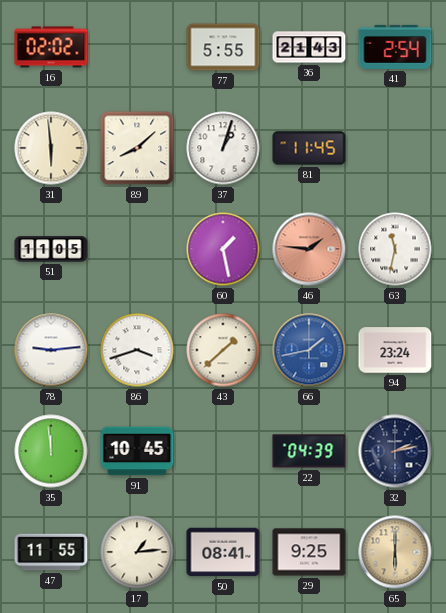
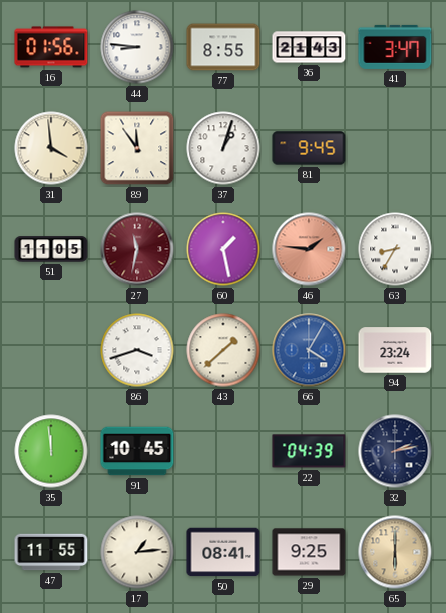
16: 02:02 -> 01:56
44: none -> 8:46
77: 5:55 -> 8:55
41: 2:54 -> 3:47
31: 5:59 -> 3:59
89: 8:08 -> 11:54
81: 11:45 -> 9:45
27: none -> 11:32
63: 11:32 -> 8:35
78: 9:14 -> none
66: 1:43 -> 4:05
